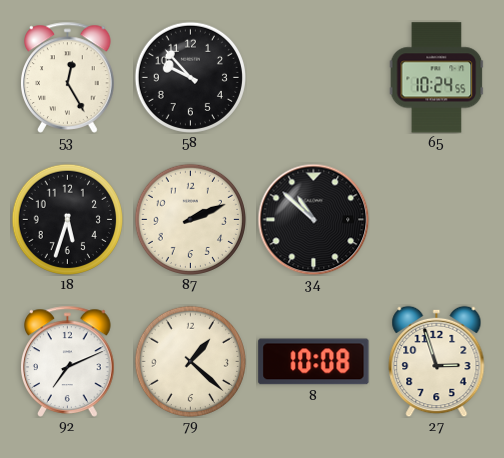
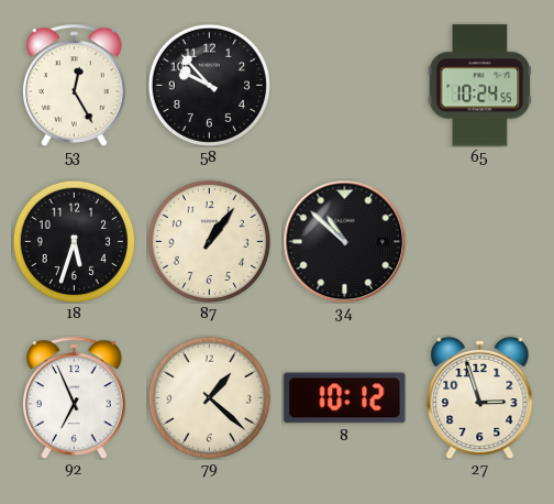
87: 2:11 -> 1:06
92: 7:11 -> 6:56
8: 10:08 -> 10:12
